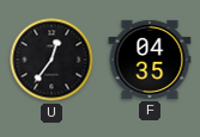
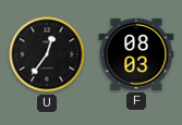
F: 04:35 -> 08:03
